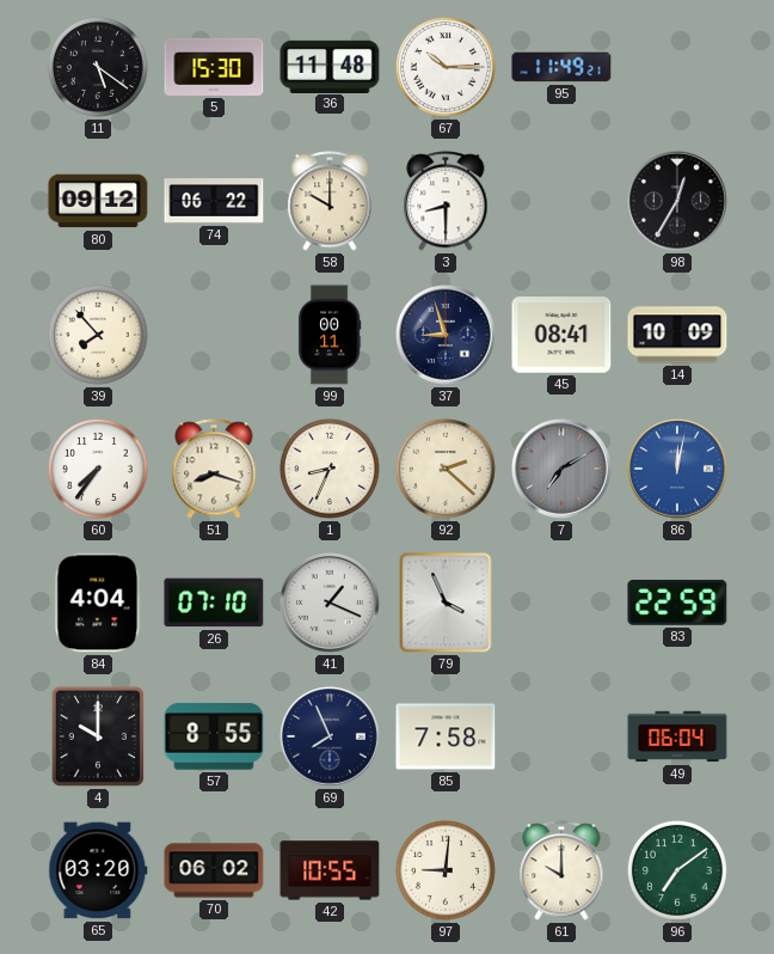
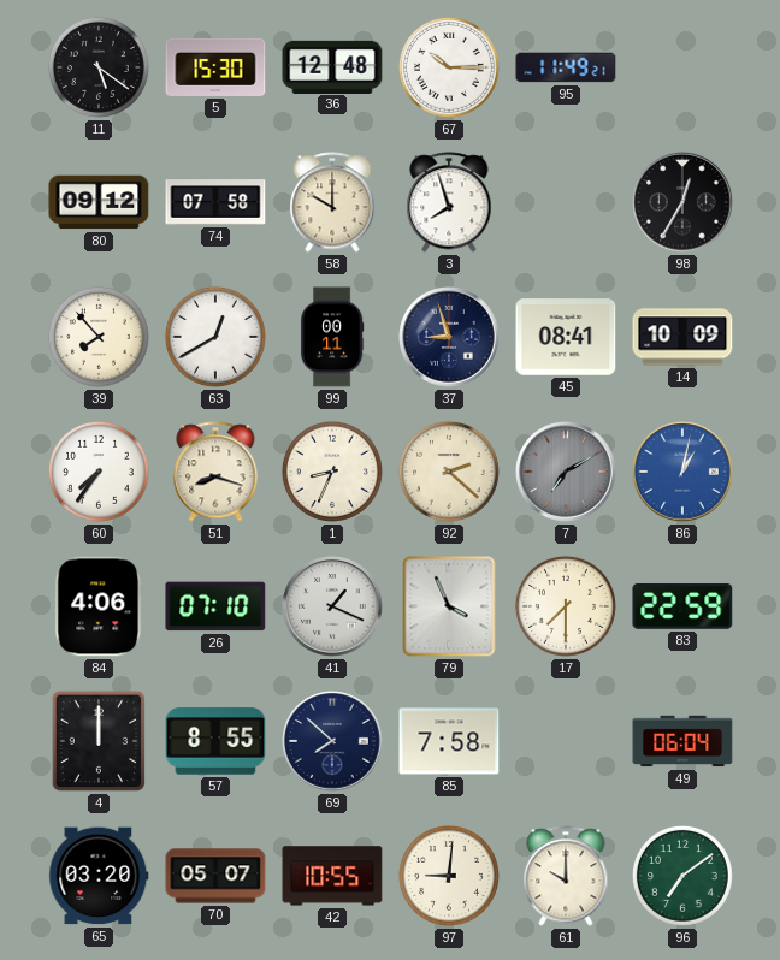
36: 11:48 -> 12:48
74: 06:22 -> 07:58
3: 8:30 -> 7:57
63: none -> 12:40
86: 12:02 -> 1:02
84: 4:04 -> 4:06
17: none -> 7:30
4: 10:00 -> 12:00
69: 7:56 -> 7:52
70: 06:02 -> 05:07
